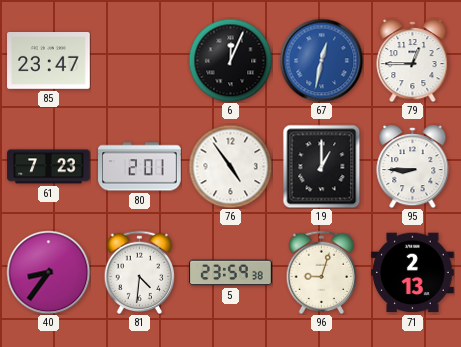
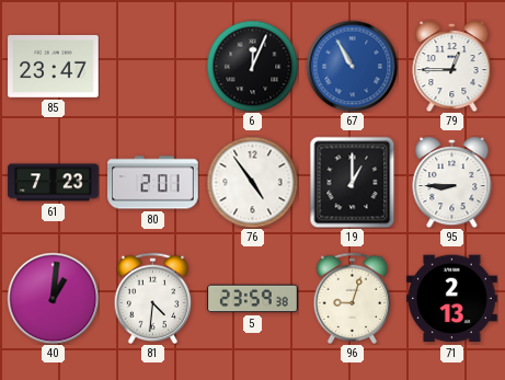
67: 12:32 -> 10:55
40: 8:36 -> 1:01
